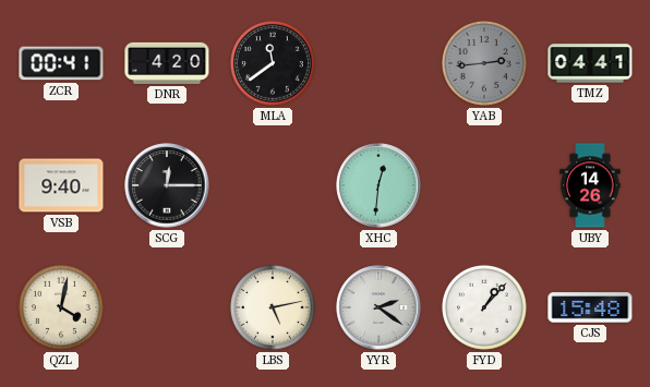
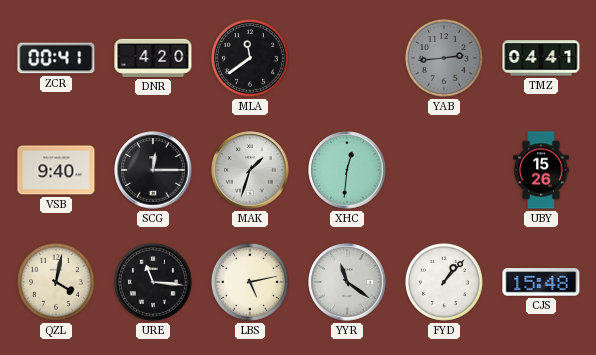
MAK: none -> 1:33
UBY: 14:26 -> 15:26
URE: none -> 11:16
YYR: 2:21 -> 11:21
